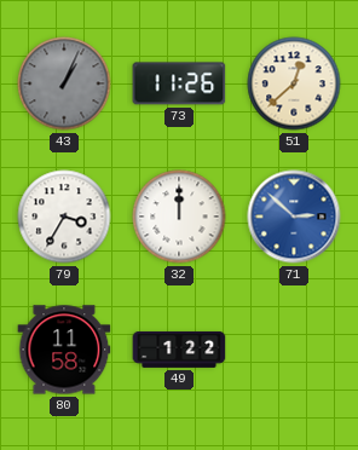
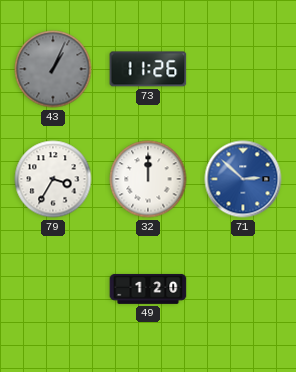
51: 12:38 -> none
80: 11:58 -> none
49: 1:22 -> 1:20
